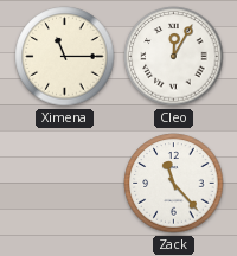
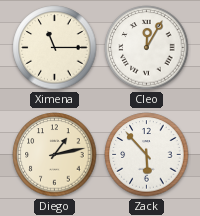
Diego: none -> 1:13
Zack: 11:23 -> 5:53
